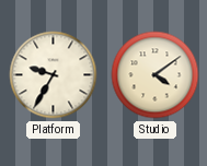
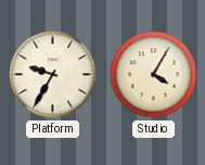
Studio: 4:09 -> 4:05
